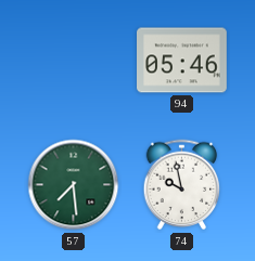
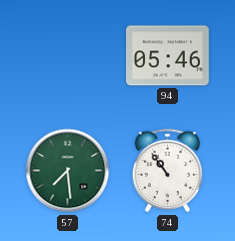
74: 9:58 -> 10:54
